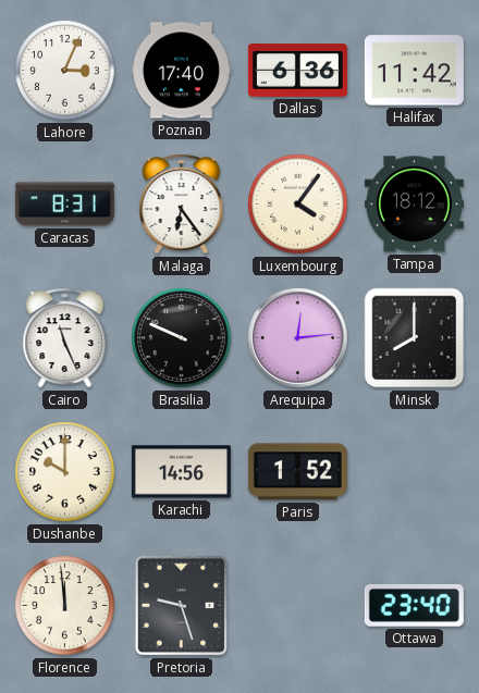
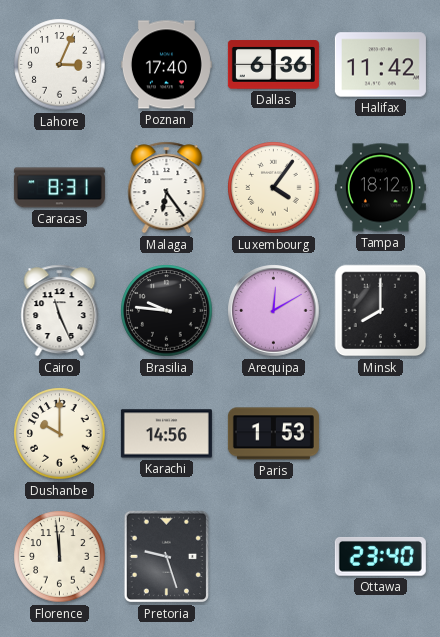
Brasilia: 9:49 -> 9:46
Arequipa: 12:14 -> 12:10
Paris: 1:52 -> 1:53
